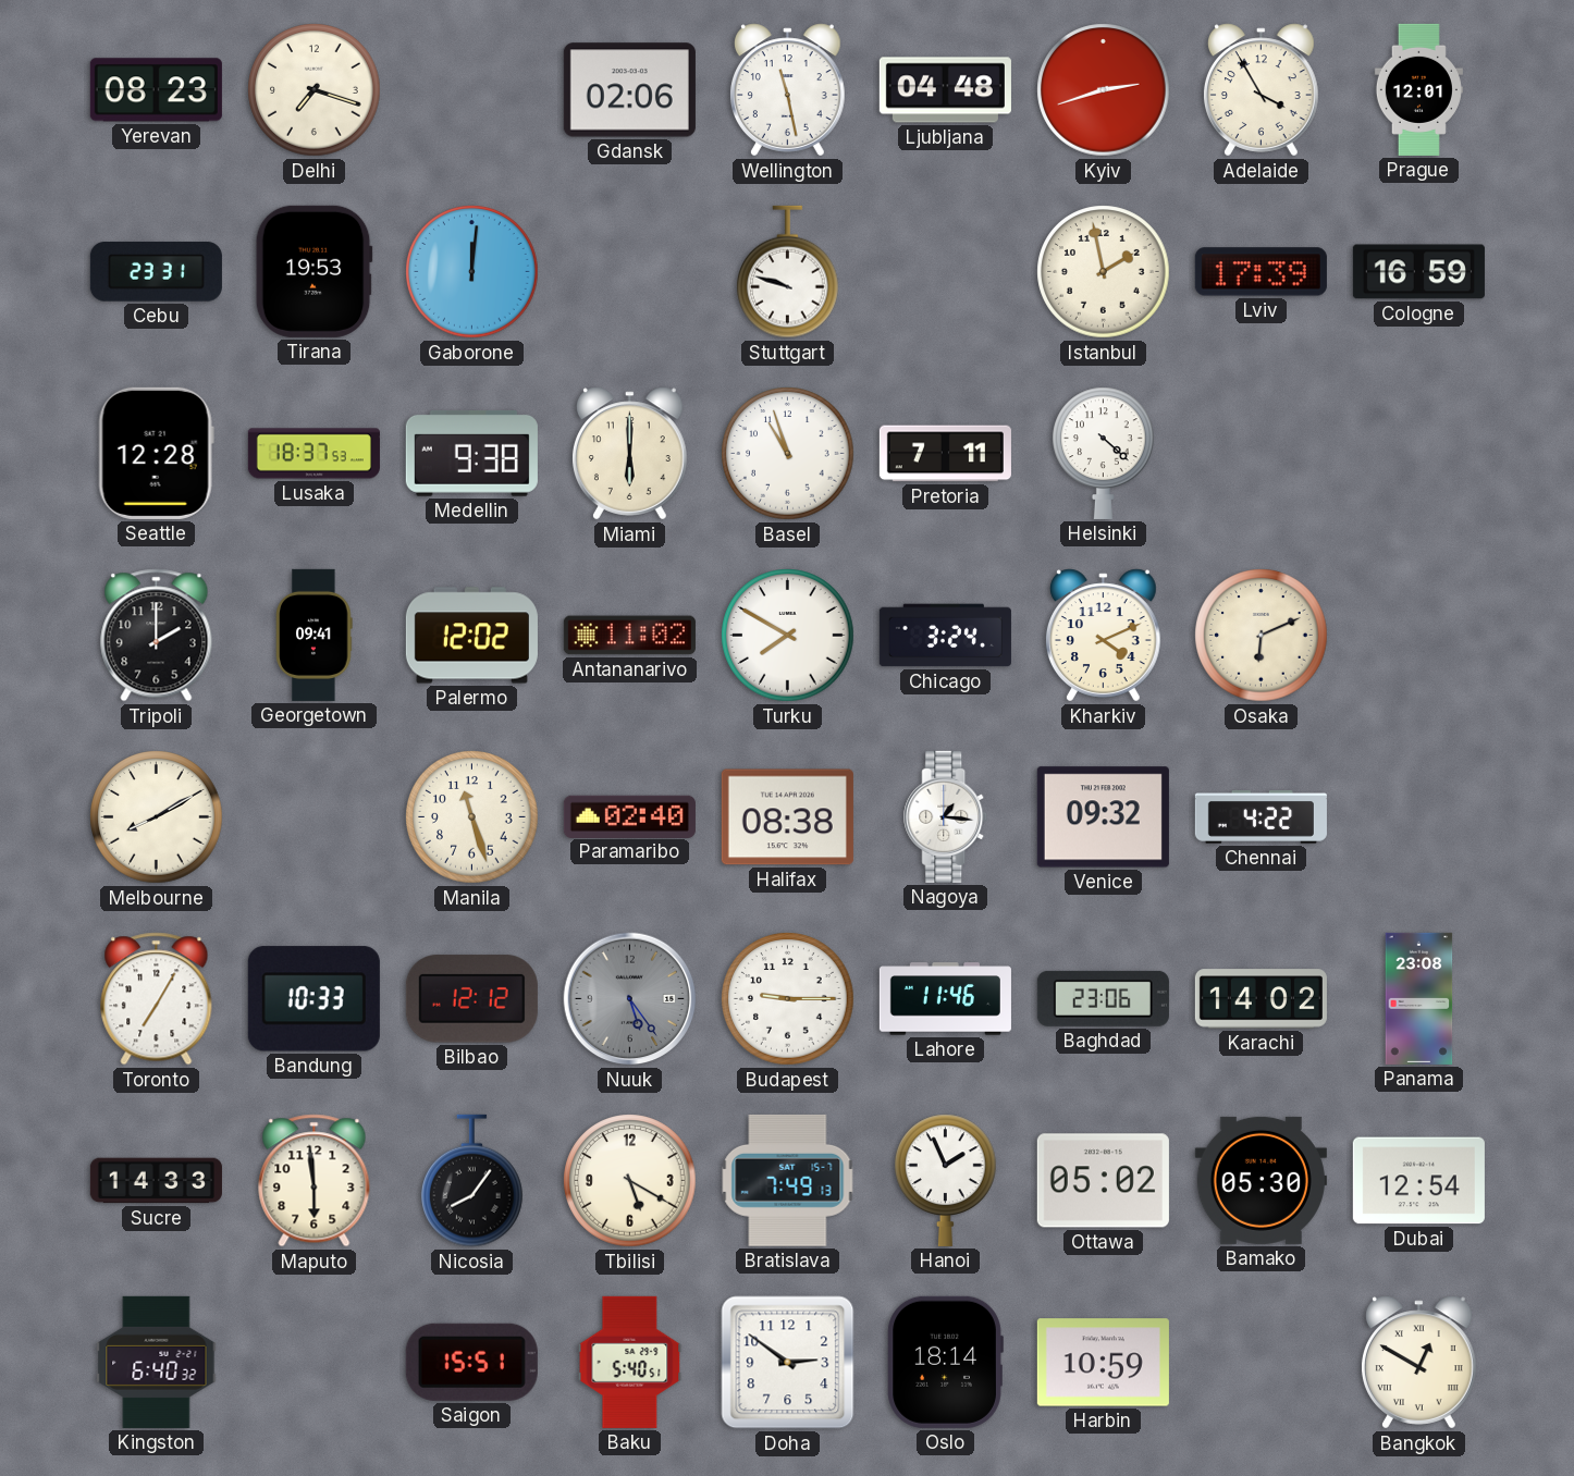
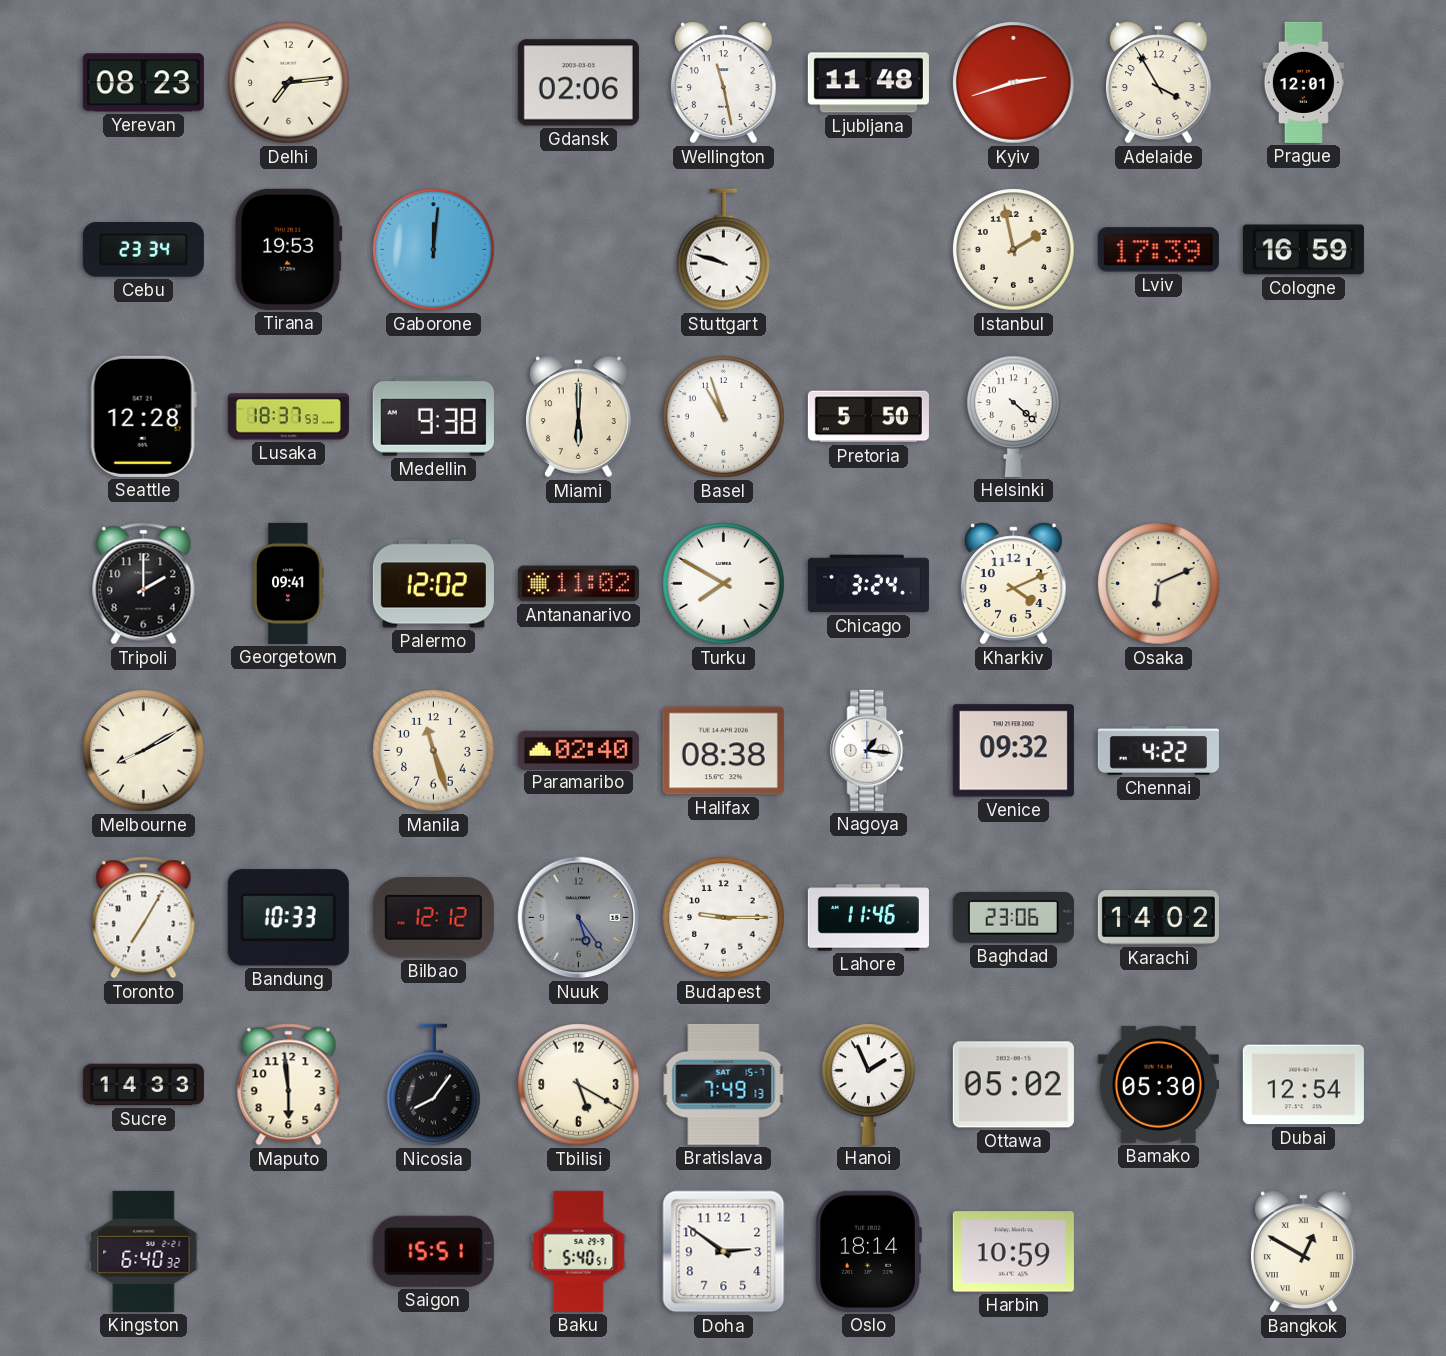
Delhi: 7:18 -> 7:14
Ljubljana: 04:48 -> 11:48
Cebu: 23:31 -> 23:34
Pretoria: 7:11 -> 5:50
Panama: 23:08 -> none
